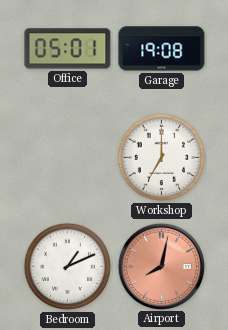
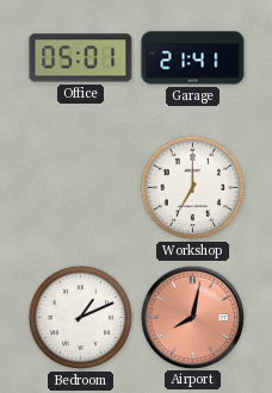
Garage: 19:08 -> 21:41
